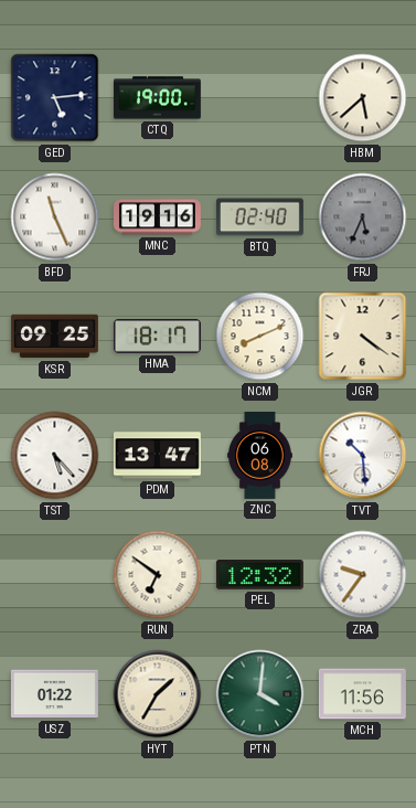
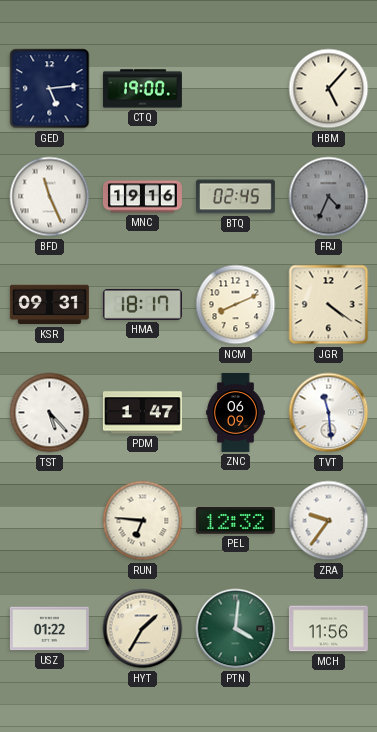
HBM: 5:38 -> 5:07
BTQ: 02:40 -> 02:45
FRJ: 5:34 -> 4:34
KSR: 09:25 -> 09:31
PDM: 13:47 -> 1:47
ZNC: 06:08 -> 06:09
TVT: 10:29 -> 11:29
RUN: 6:51 -> 6:46
